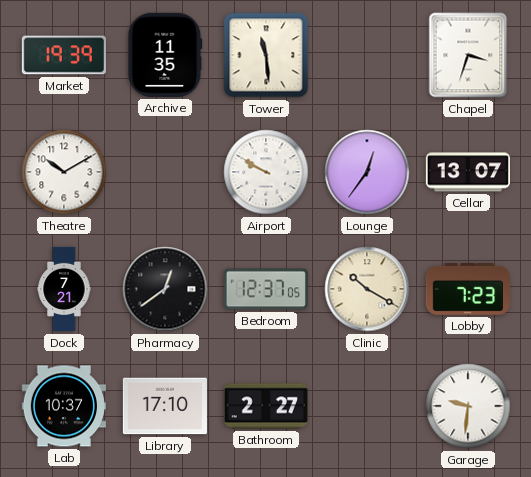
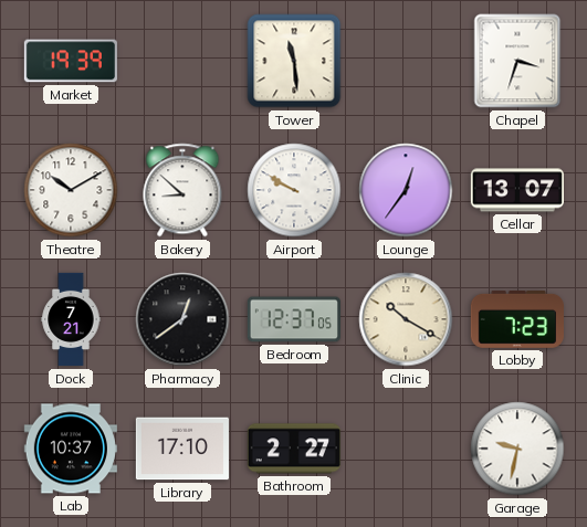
Archive: 11:35 -> none
Bakery: none -> 8:52
Garage: 9:31 -> 9:32
